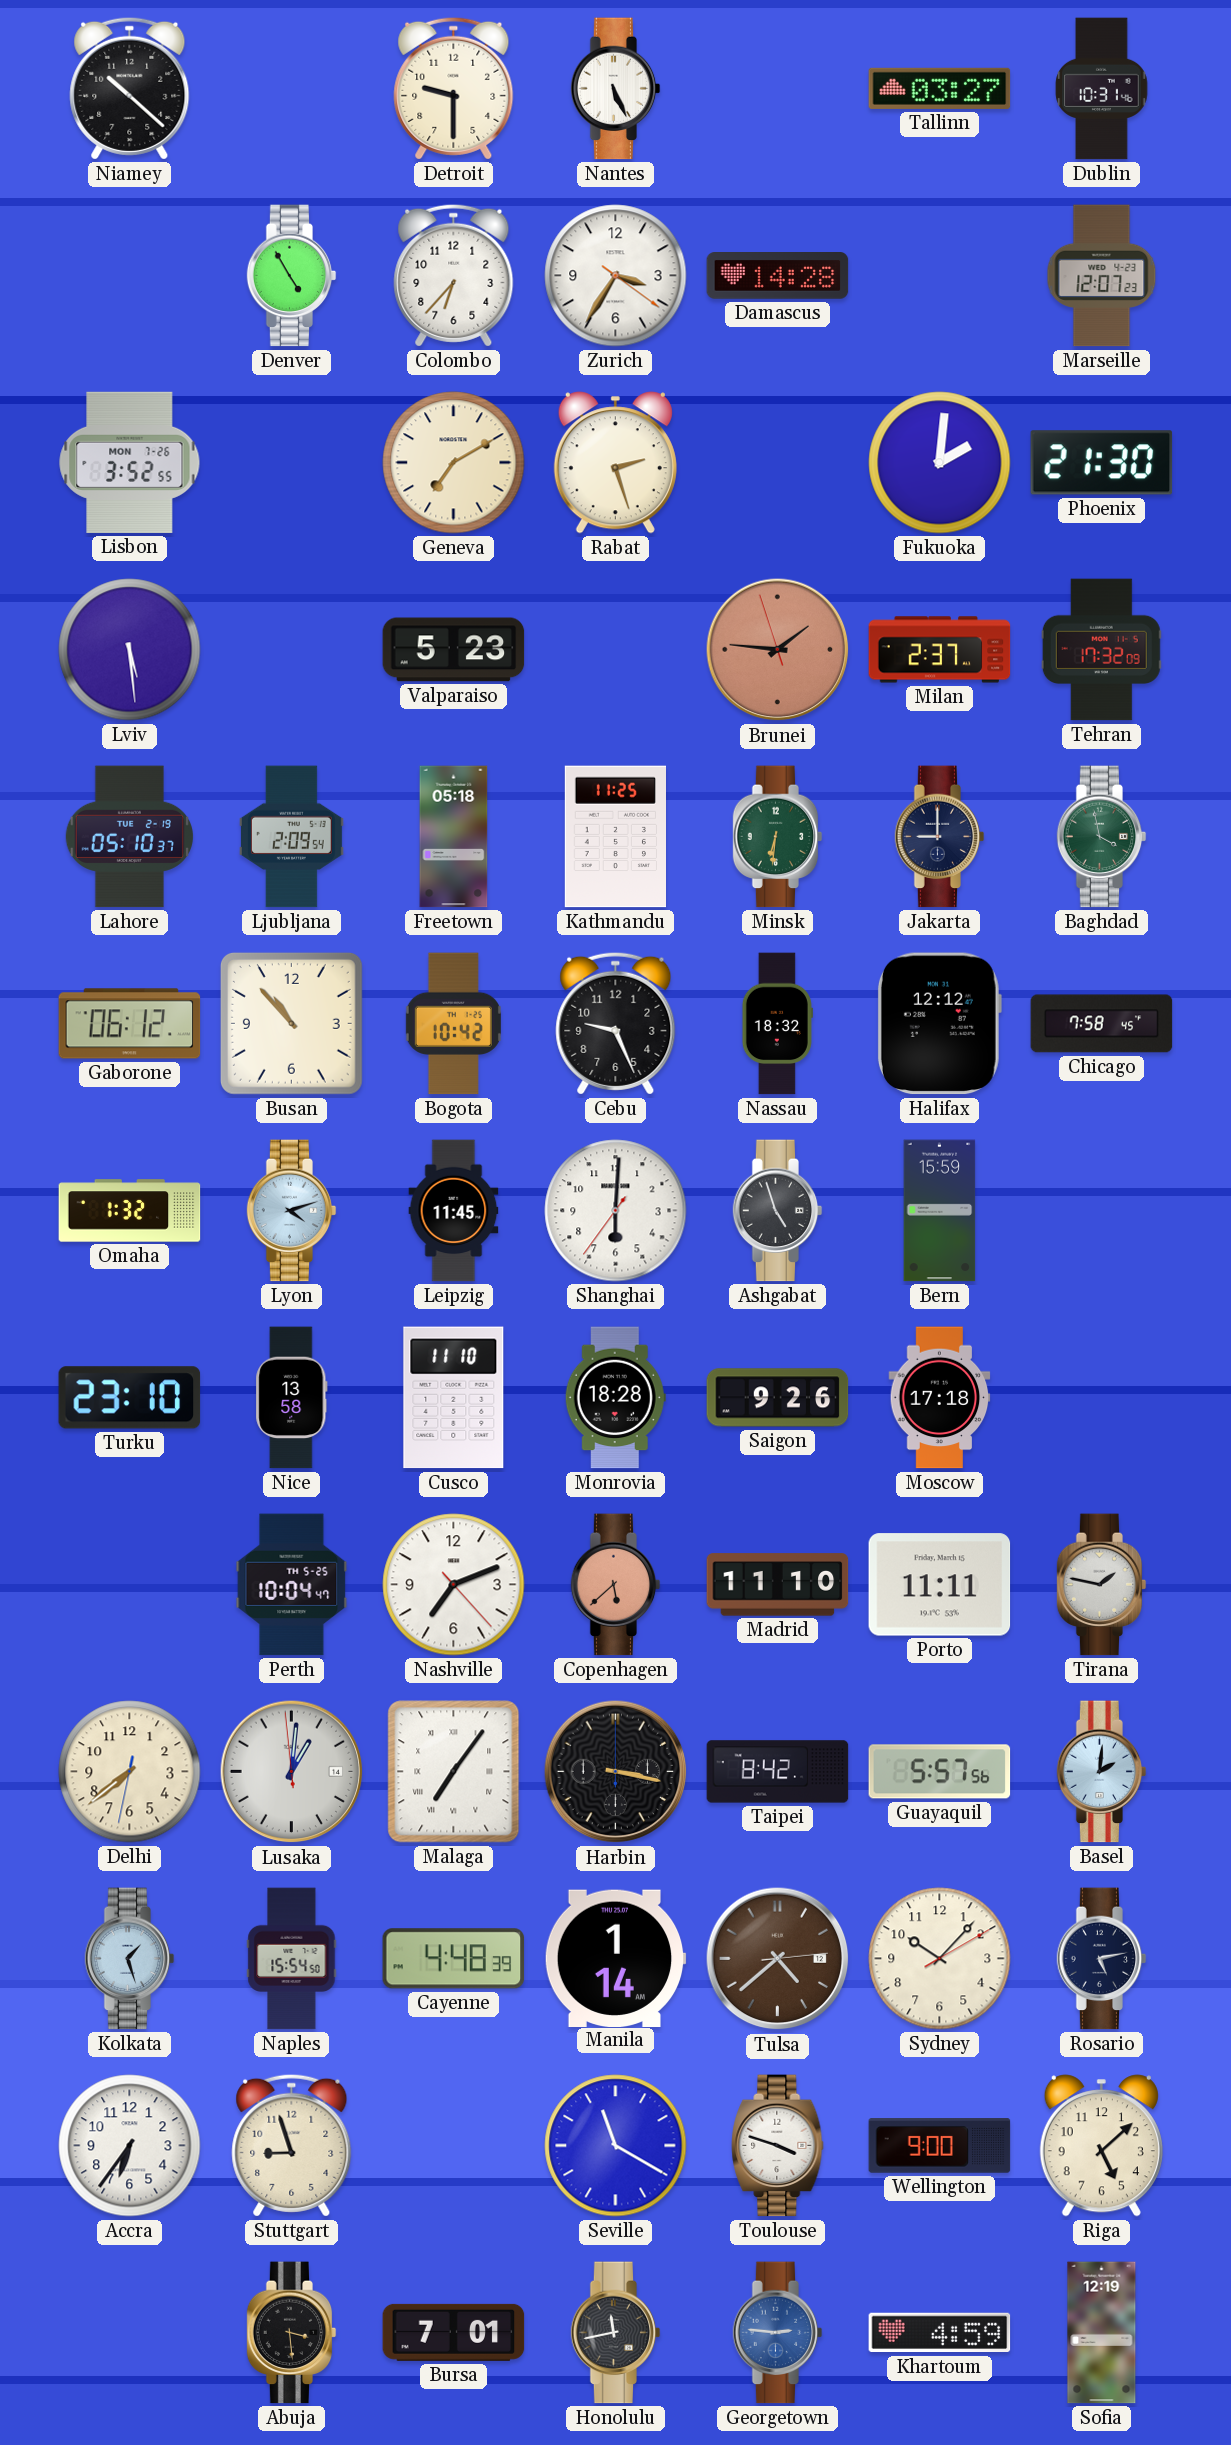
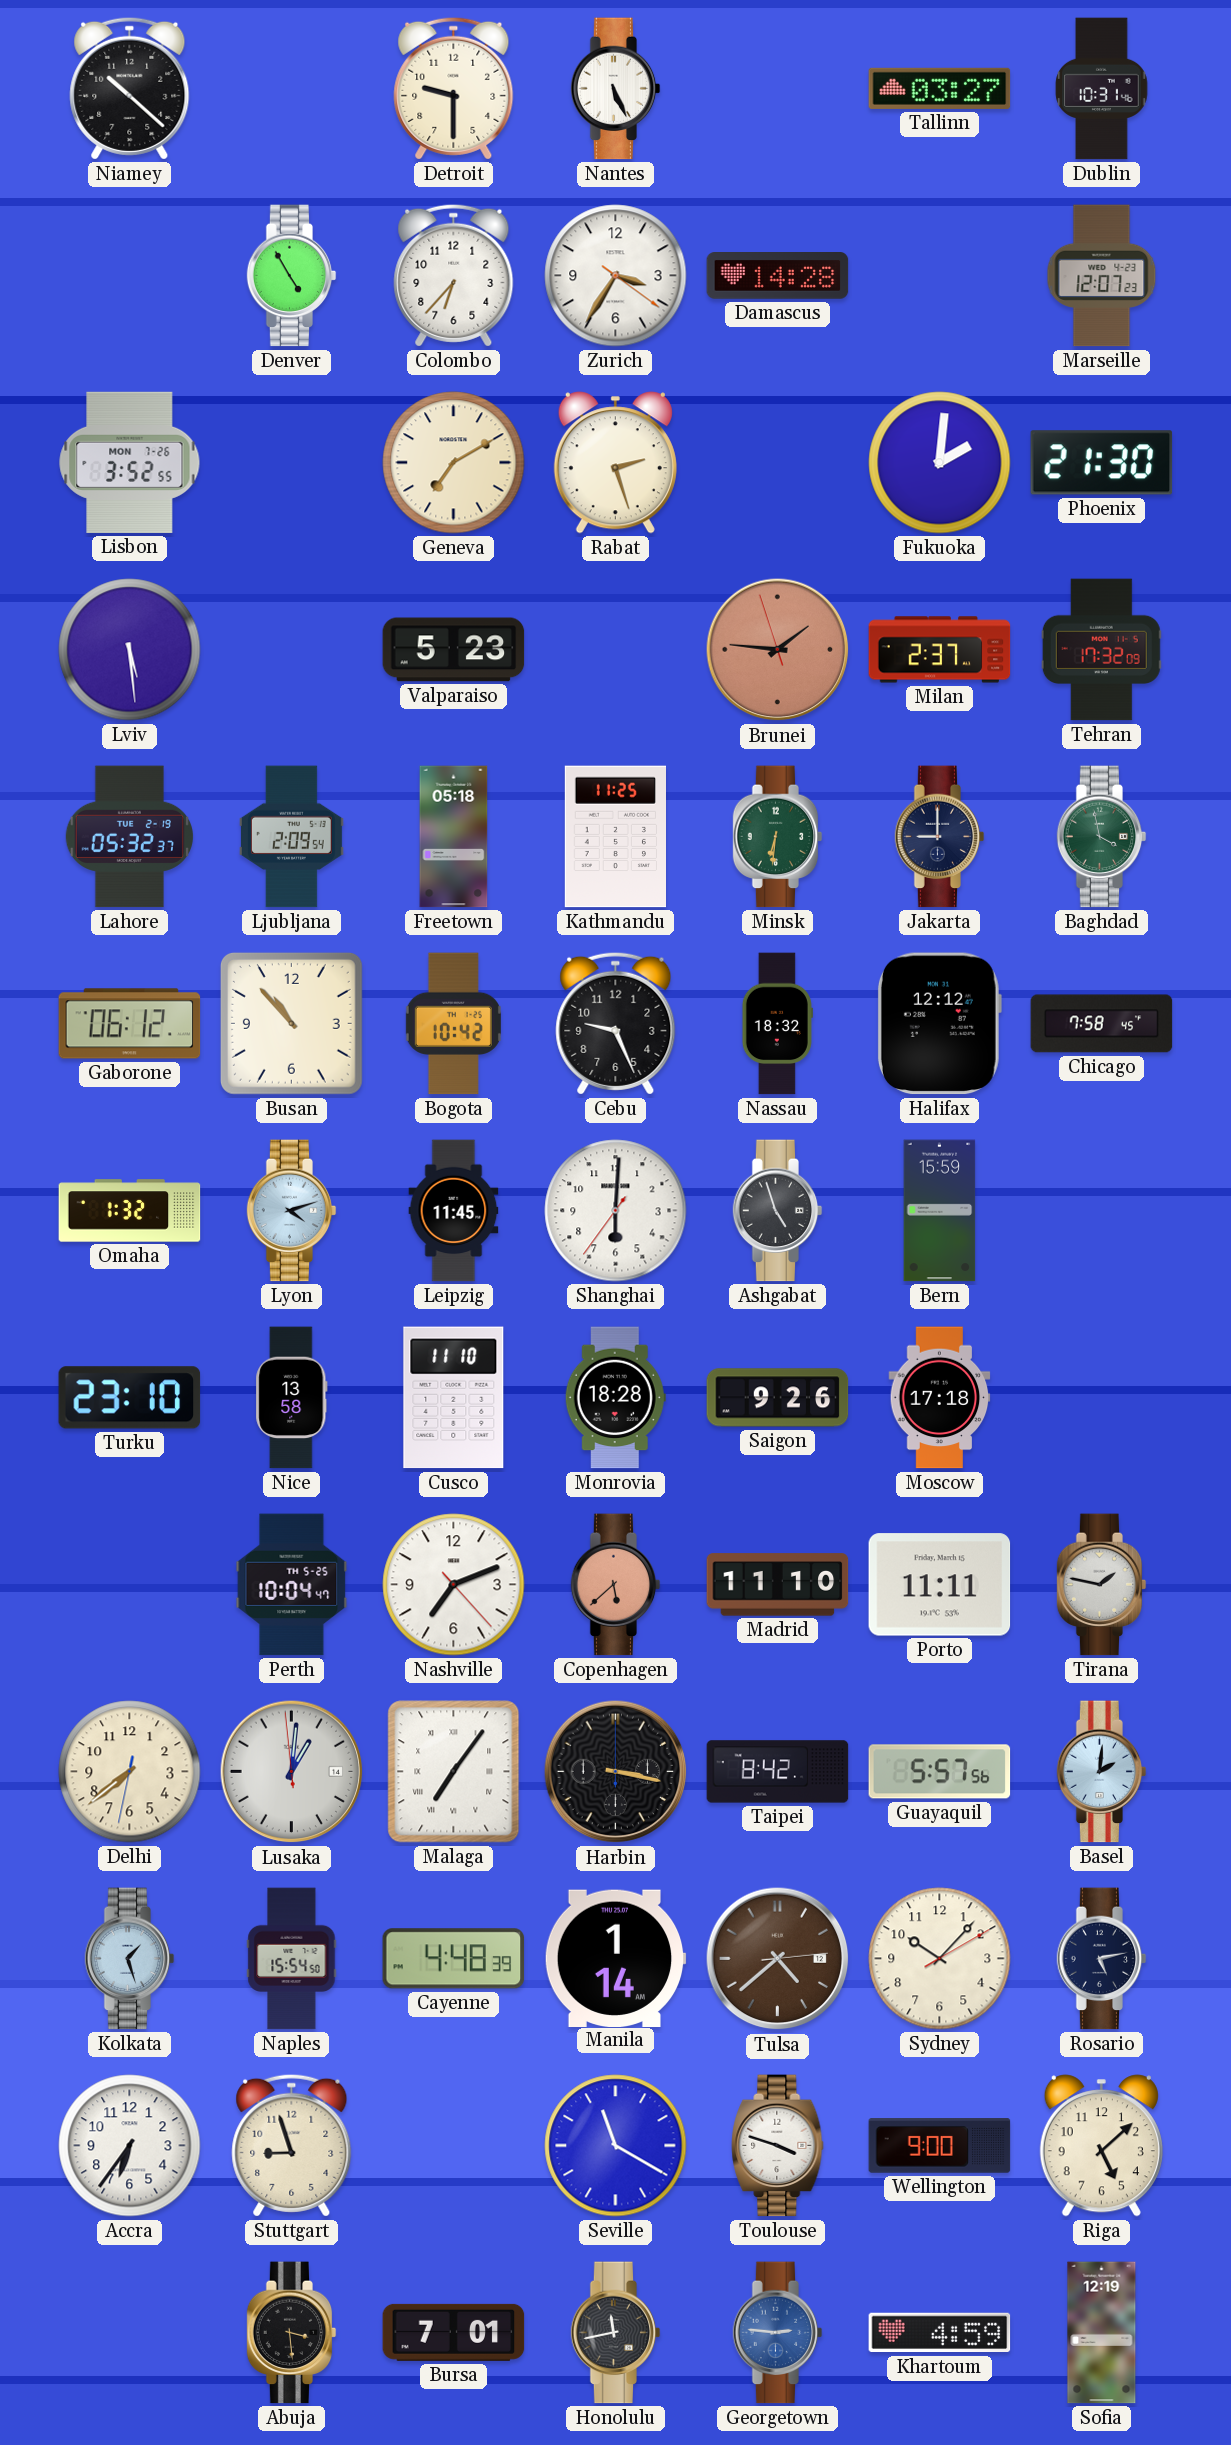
Lahore: 05:10 -> 05:32
